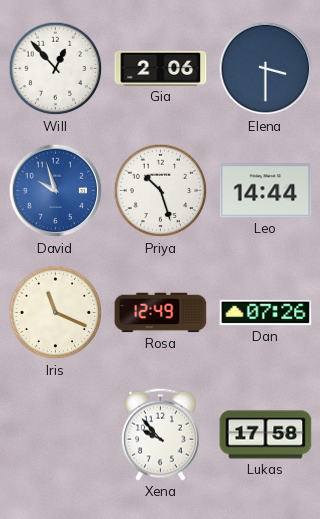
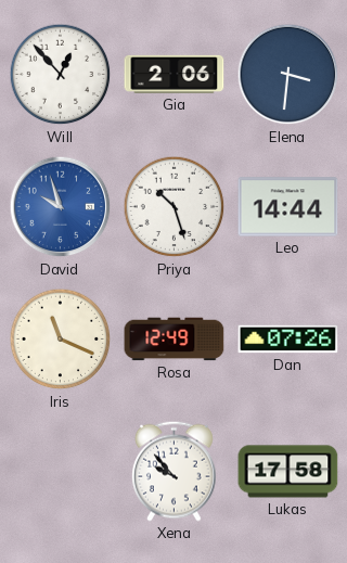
Elena: 3:30 -> 3:31
